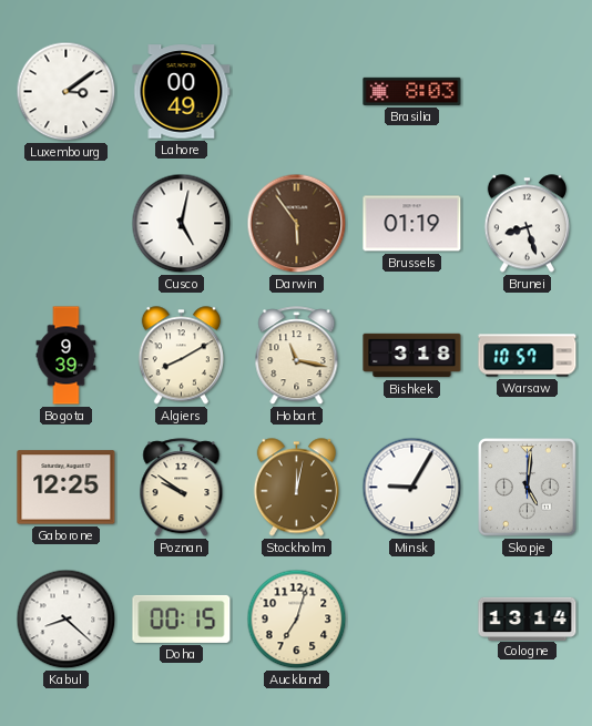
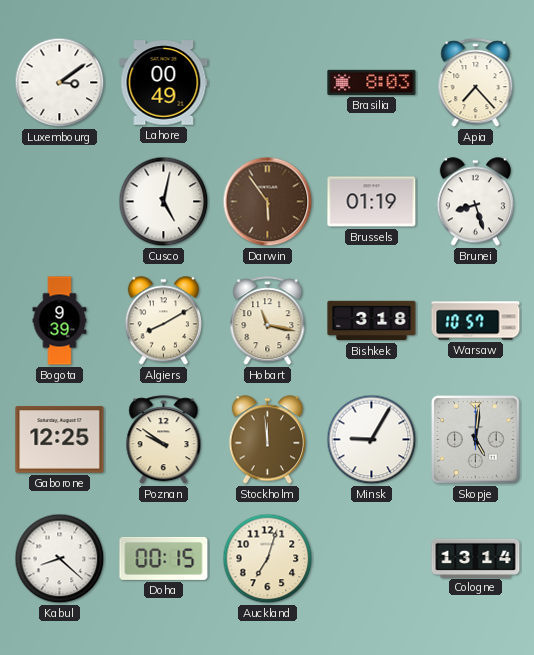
Apia: none -> 7:23
Stockholm: 12:02 -> 11:59
